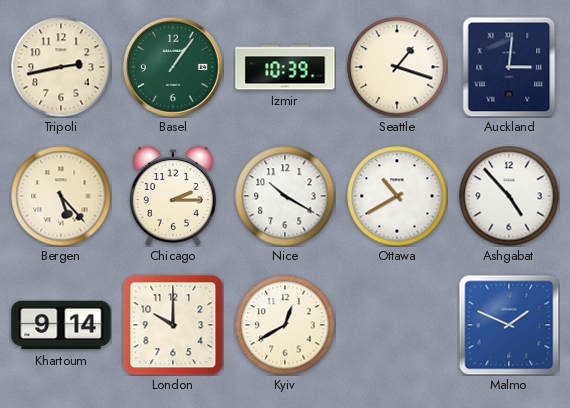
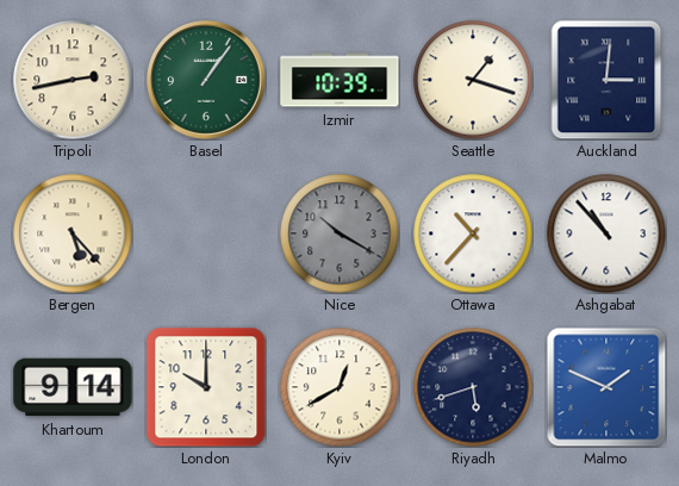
Chicago: 2:15 -> none
Nice dial: white -> grey
Ottawa: 10:40 -> 10:37
Ashgabat: 4:53 -> 10:53
Riyadh: none -> 5:42
